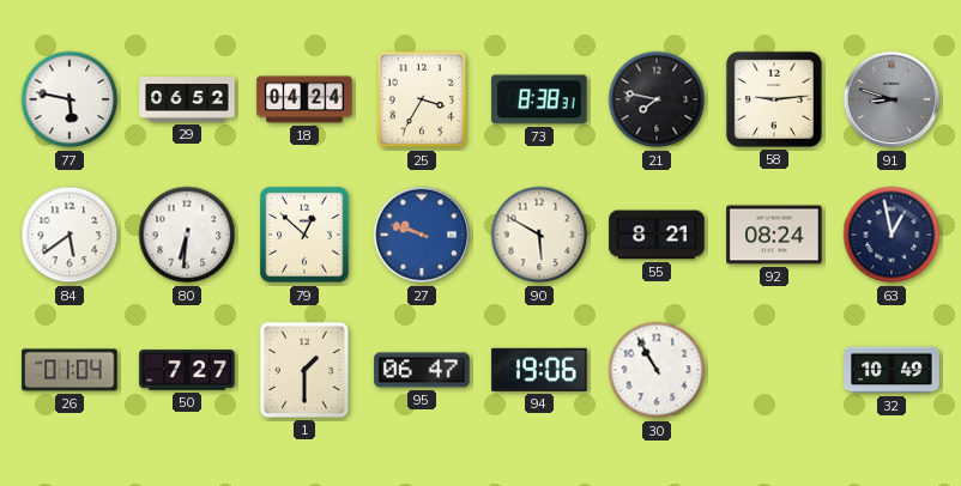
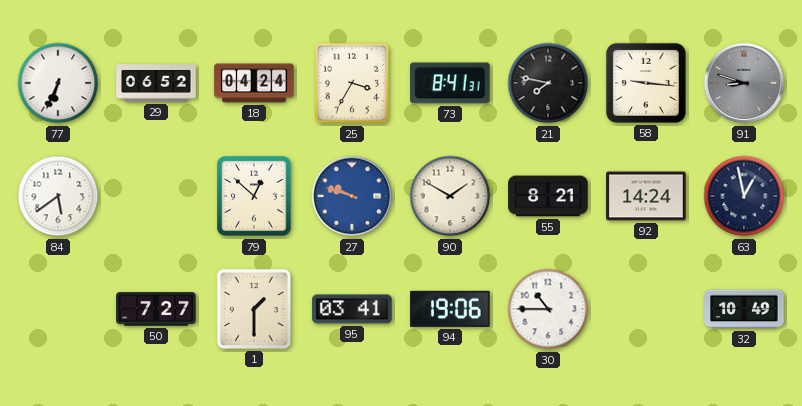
77: 5:47 -> 6:34
73: 8:38 -> 8:41
58: 9:14 -> 9:16
80: 6:31 -> none
90: 5:50 -> 1:50
92: 08:24 -> 14:24
26: 01:04 -> none
95: 06:47 -> 03:41
30: 10:55 -> 10:45
